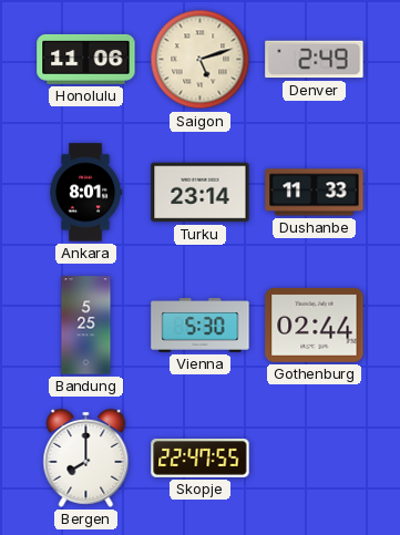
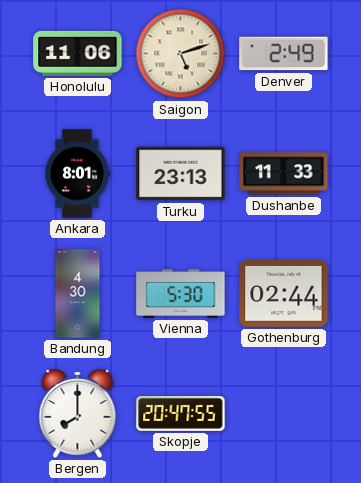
Turku: 23:14 -> 23:13
Bandung: 5:25 -> 4:30
Skopje: 22:47 -> 20:47
